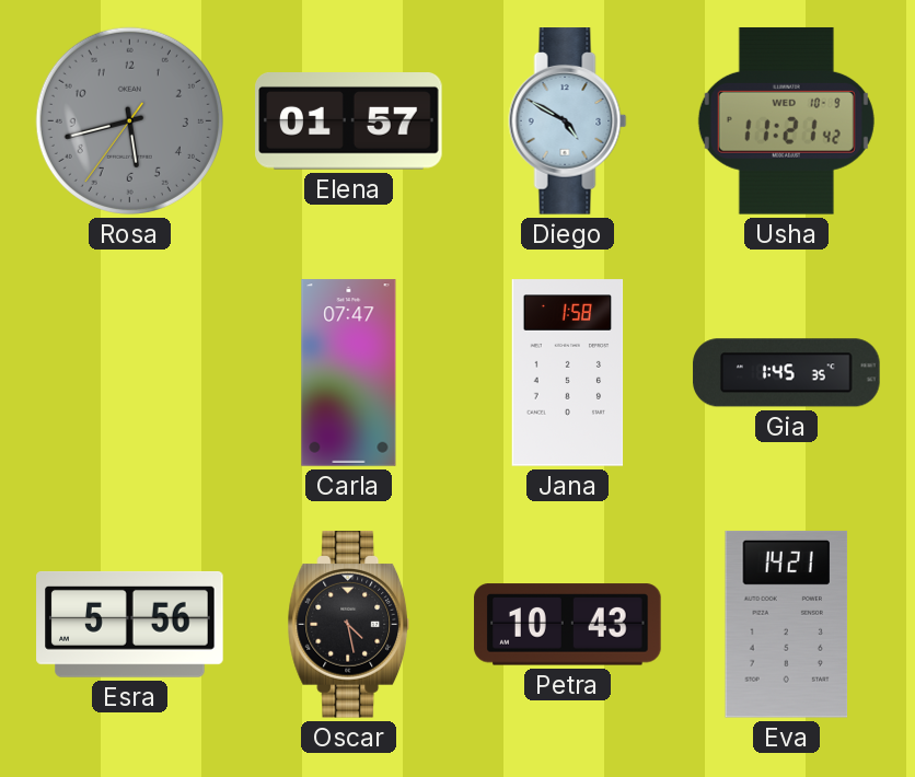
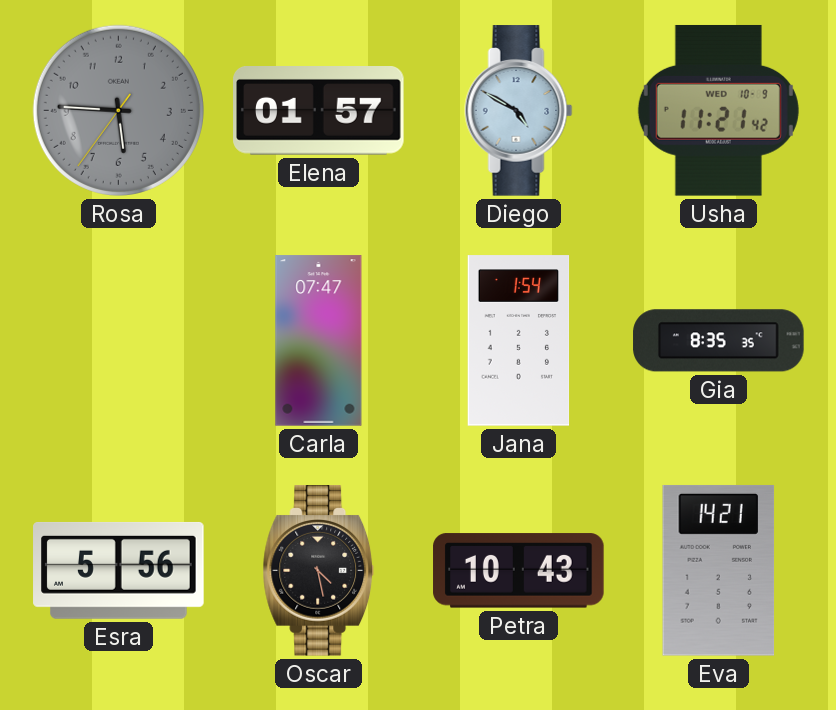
Rosa: 5:42 -> 5:45
Jana: 1:58 -> 1:54
Gia: 1:45 -> 8:35
